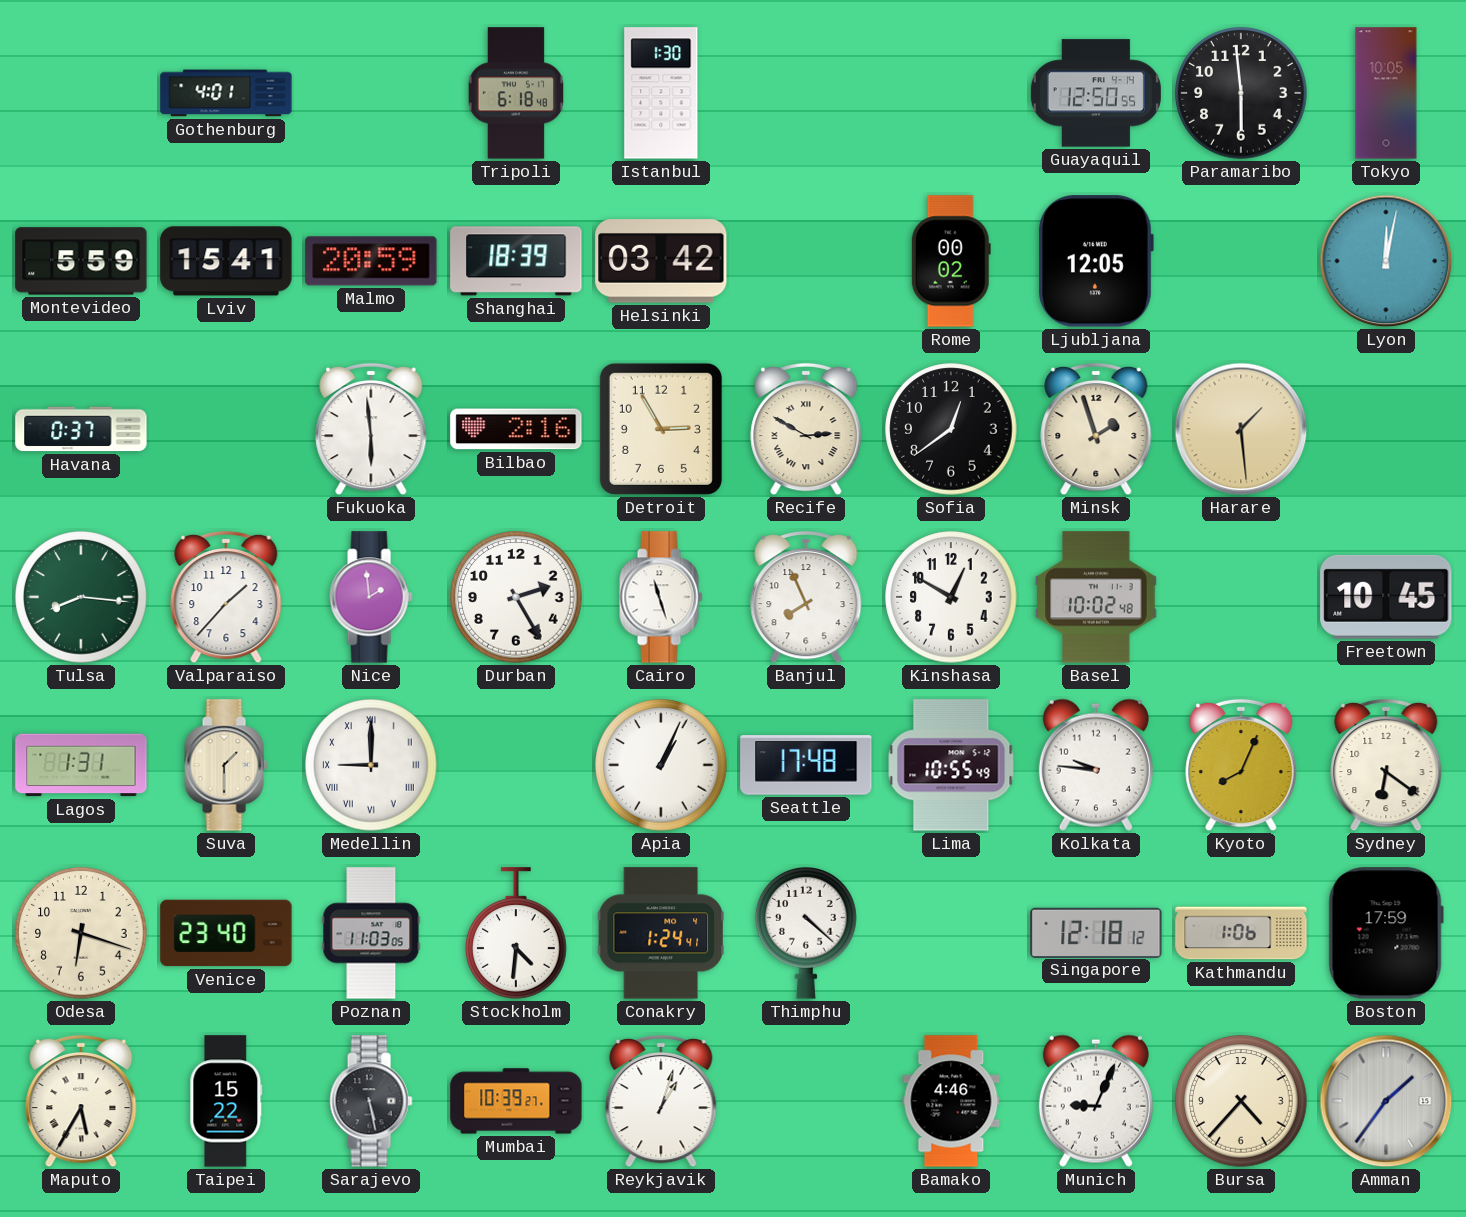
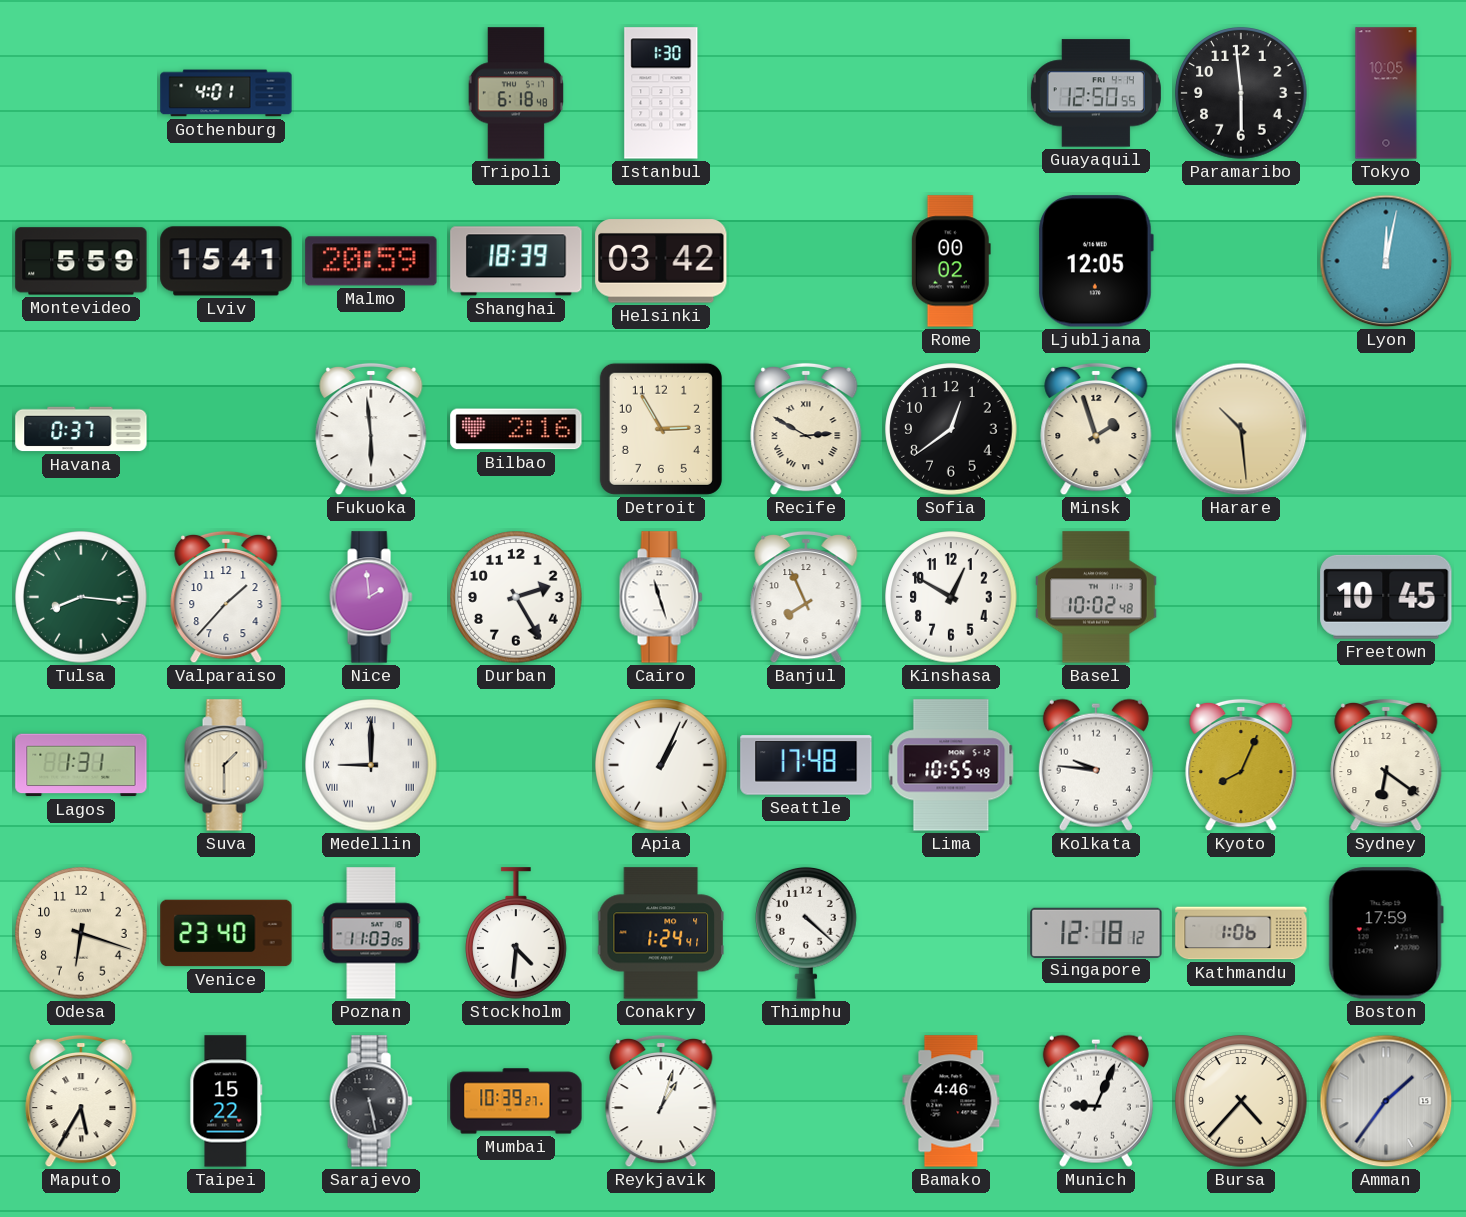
Harare: 1:29 -> 10:29
